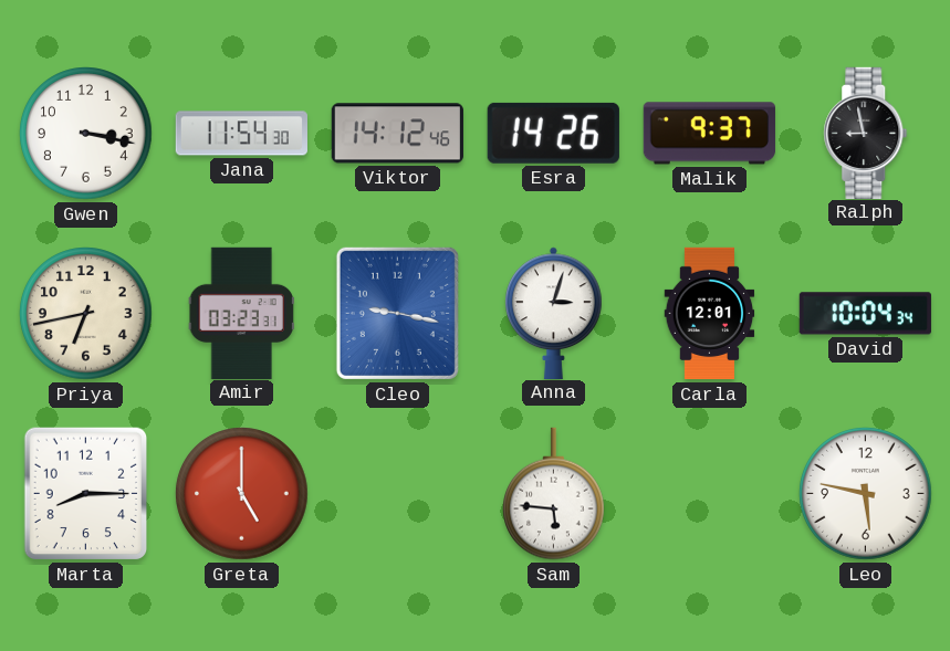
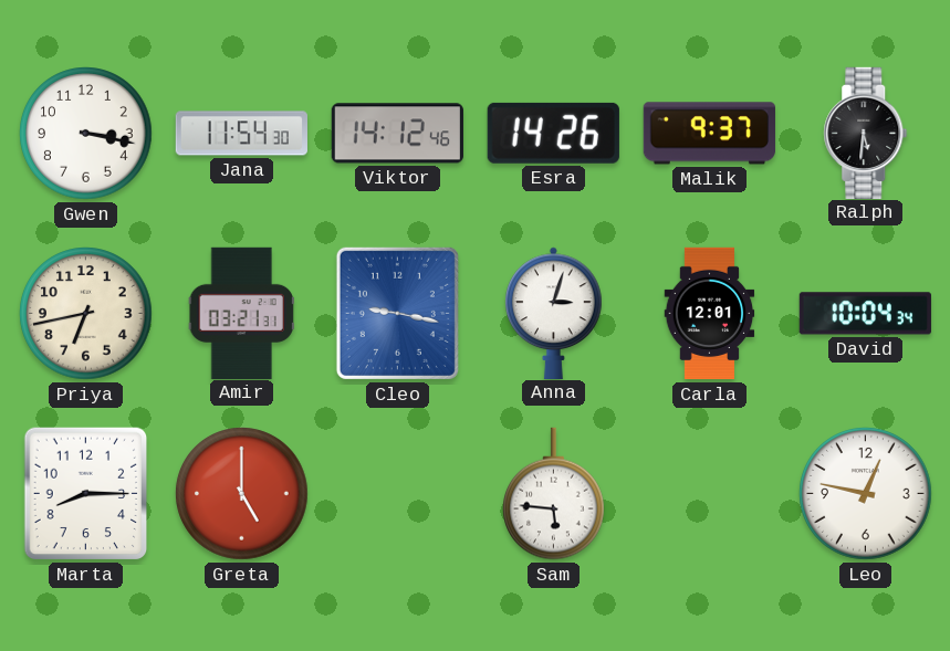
Ralph: 8:58 -> 5:31
Amir: 03:23 -> 03:21
Leo: 5:47 -> 12:47
